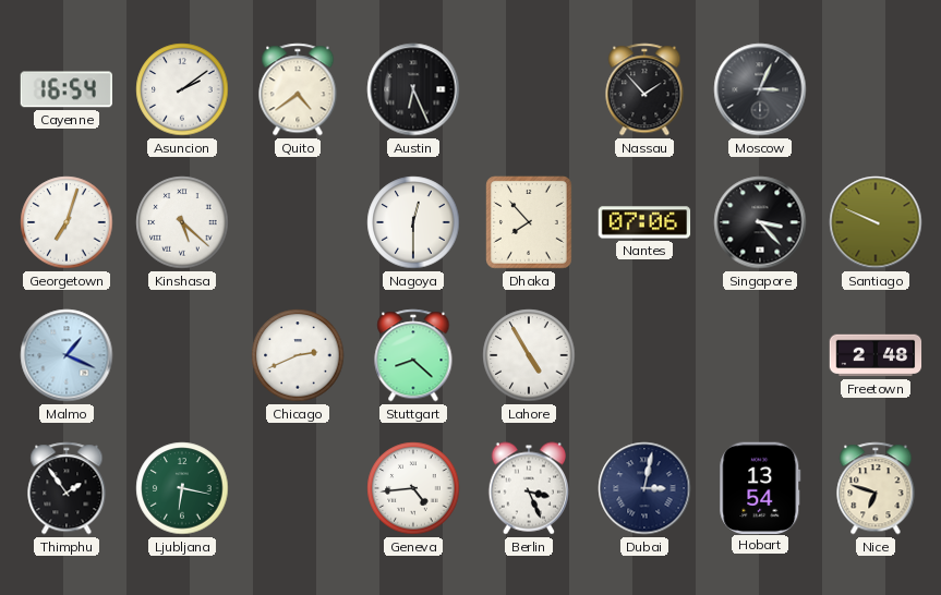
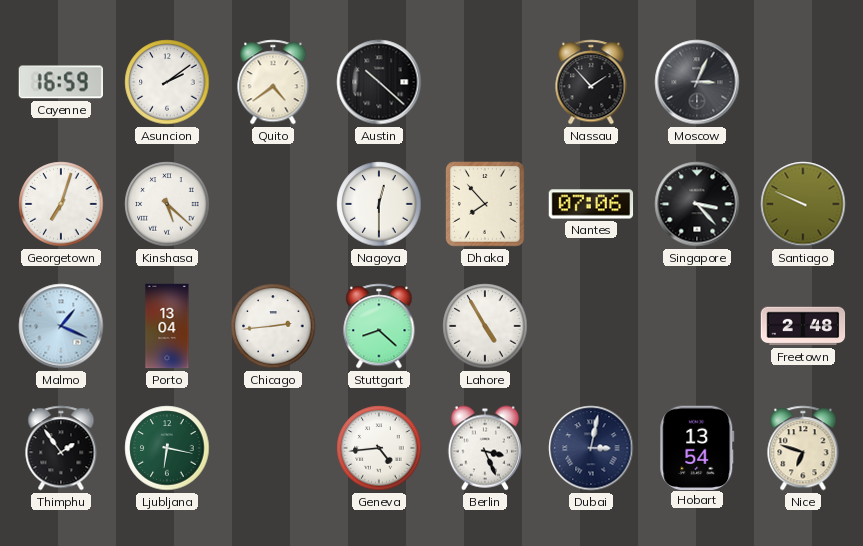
Cayenne: 16:54 -> 16:59
Austin: 6:26 -> 10:22
Porto: none -> 13:04
Chicago: 2:41 -> 2:44
